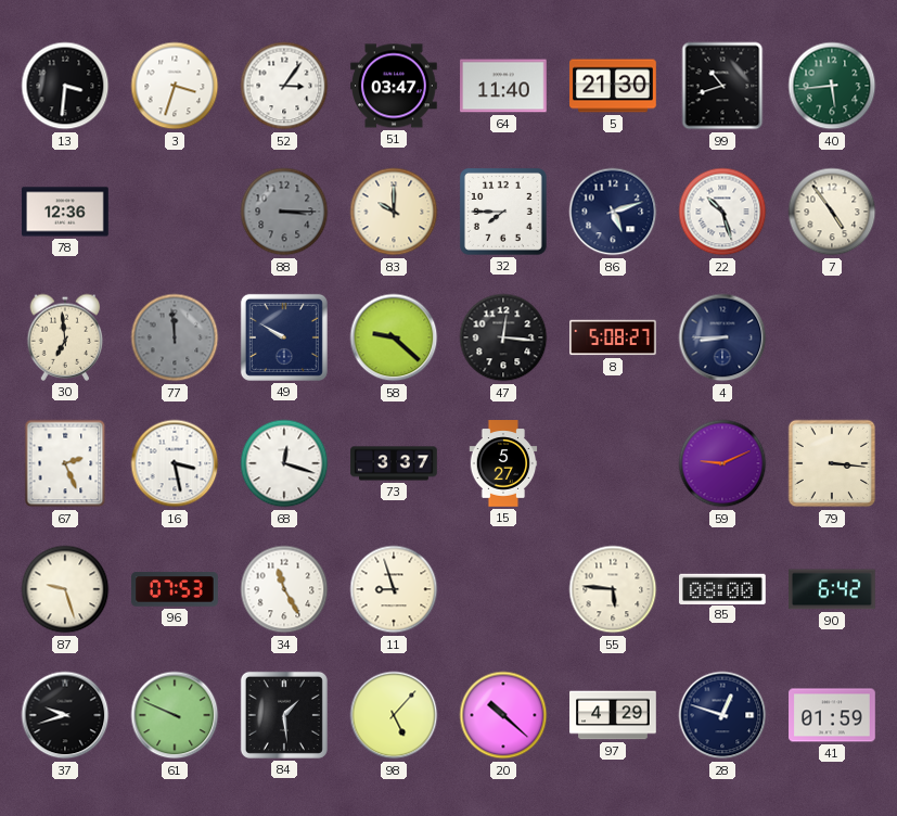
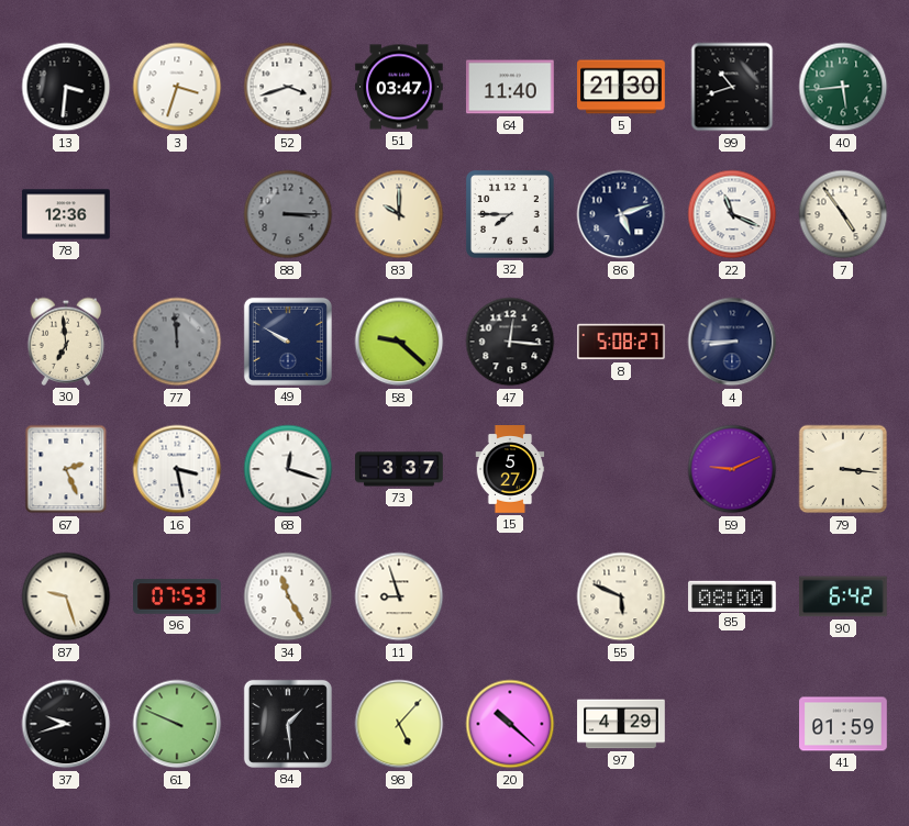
52: 3:06 -> 3:42
22: 10:27 -> 11:19
55: 5:46 -> 5:49
28: 12:48 -> none
